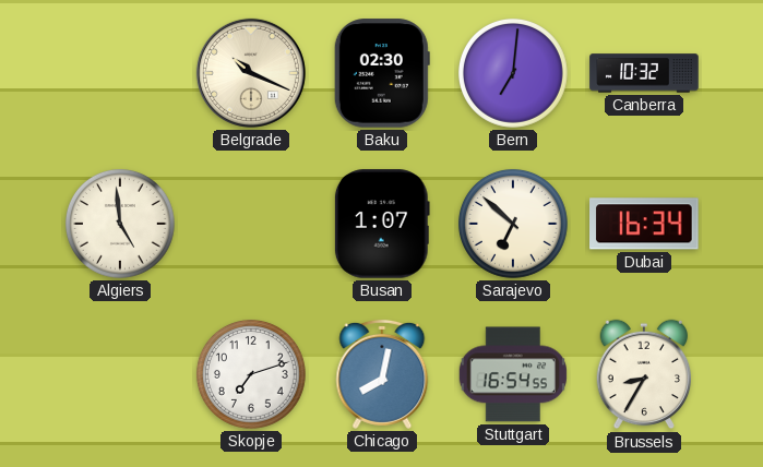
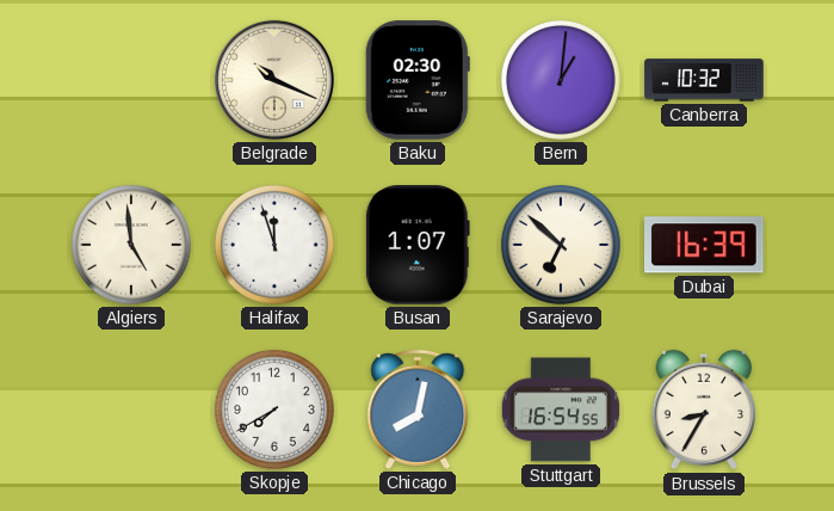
Bern: 7:01 -> 1:01
Halifax: none -> 11:57
Dubai: 16:34 -> 16:39
Skopje: 7:12 -> 7:40
